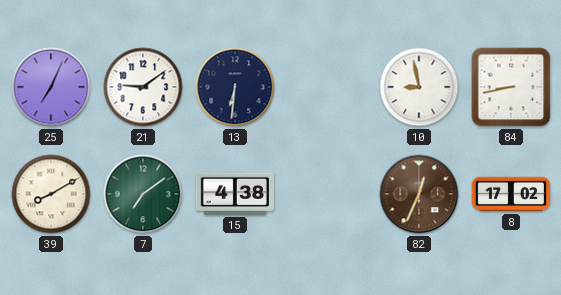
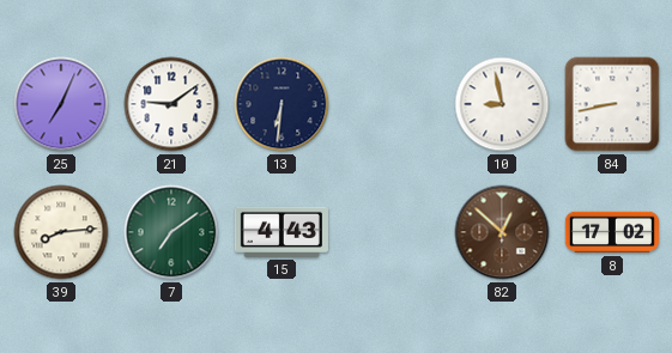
39: 8:10 -> 8:14
15: 4:38 -> 4:43
82: 12:34 -> 12:52
